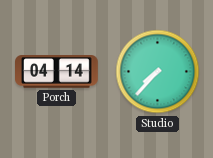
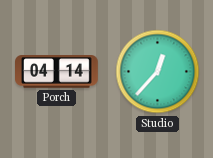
Studio: 7:37 -> 12:37
